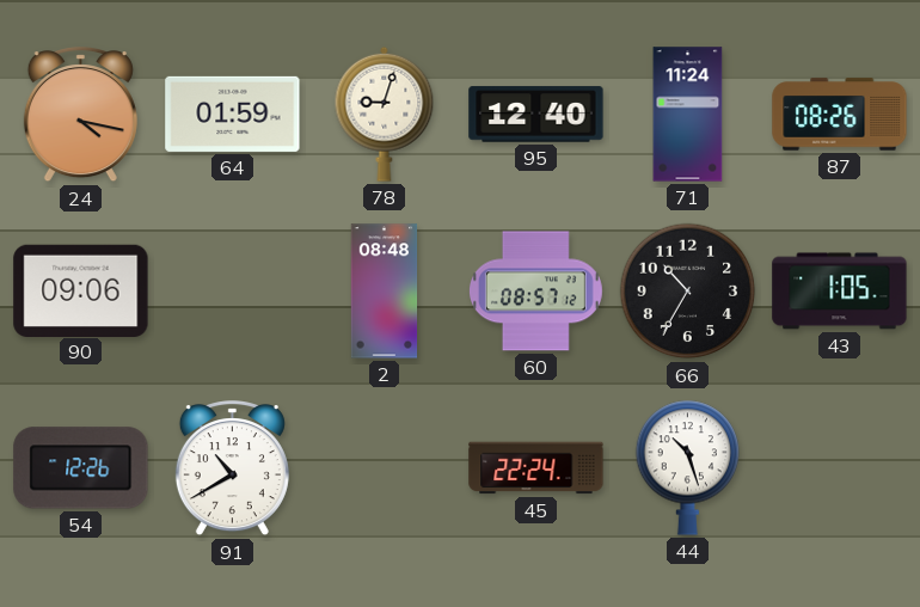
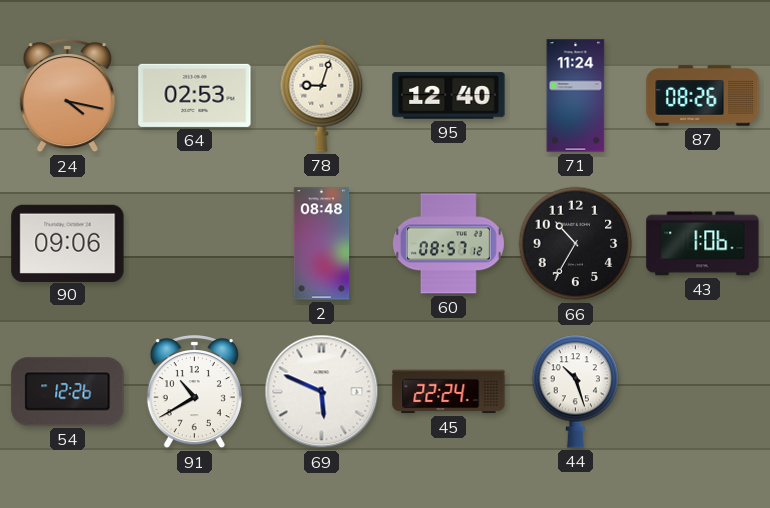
64: 01:59 -> 02:53
43: 1:05 -> 1:06
69: none -> 5:49
